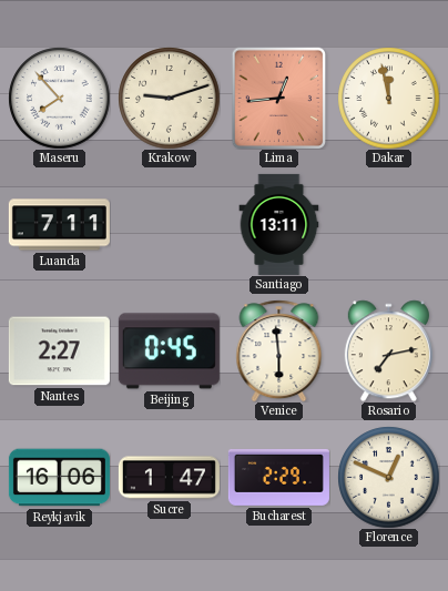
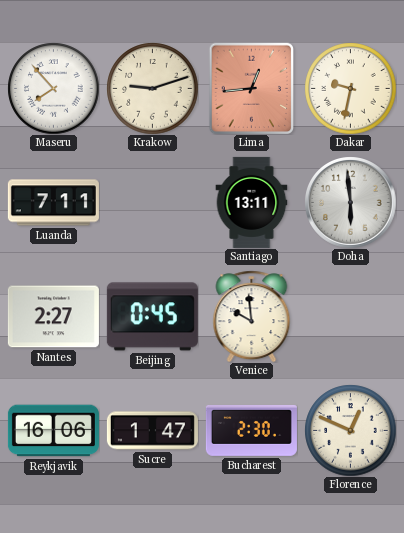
Dakar: 11:58 -> 9:32
Doha: none -> 5:59
Venice: 5:59 -> 9:59
Rosario: 7:13 -> none
Bucharest: 2:29 -> 2:30
